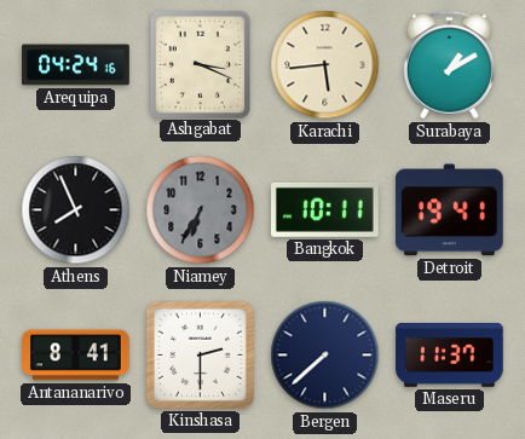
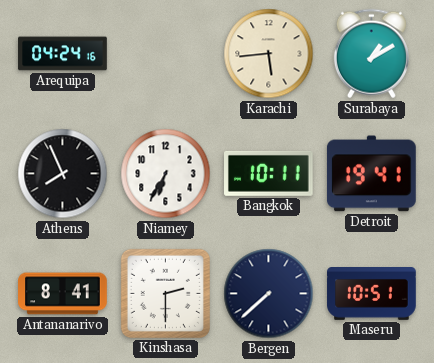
Ashgabat: 3:19 -> none
Niamey dial: grey -> white
Maseru: 11:37 -> 10:51
